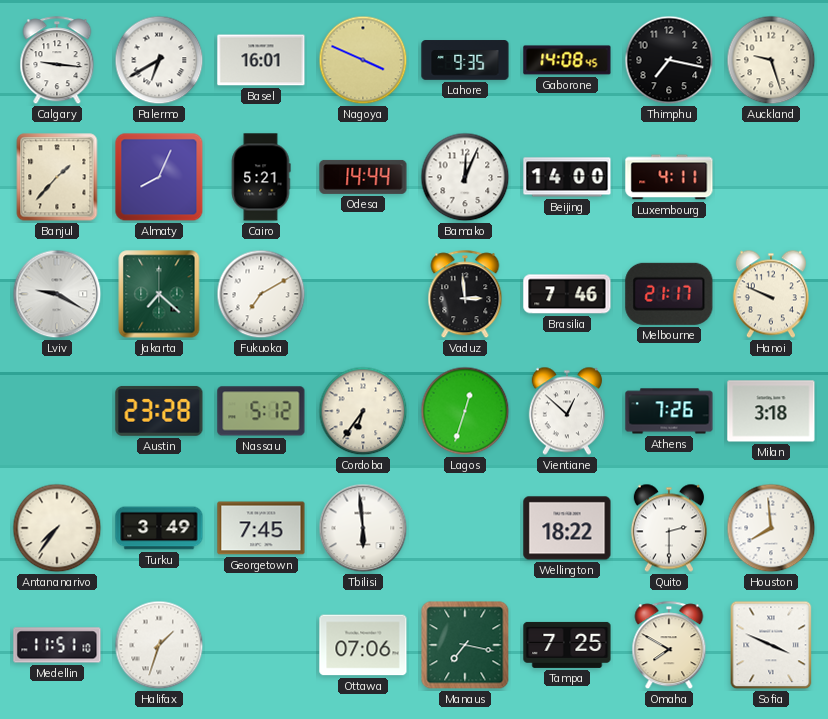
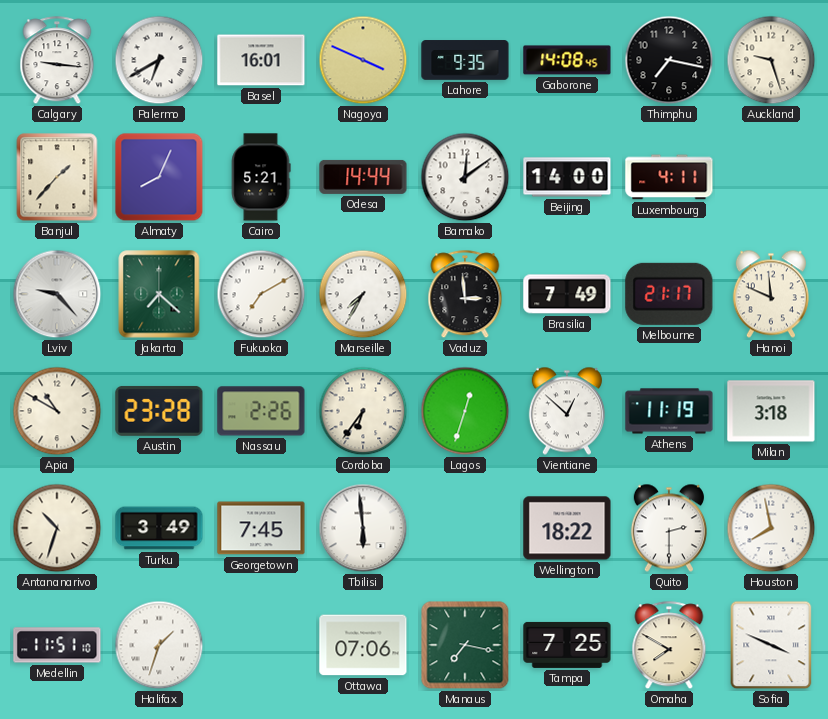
Bamako: 12:04 -> 12:09
Lviv: 9:20 -> 9:23
Marseille: none -> 7:35
Brasilia: 7:46 -> 7:49
Hanoi: 9:49 -> 11:49
Apia: none -> 10:50
Nassau: 5:12 -> 2:26
Athens: 7:26 -> 11:19
Antananarivo: 7:36 -> 10:33
Houston: 7:59 -> 7:58
